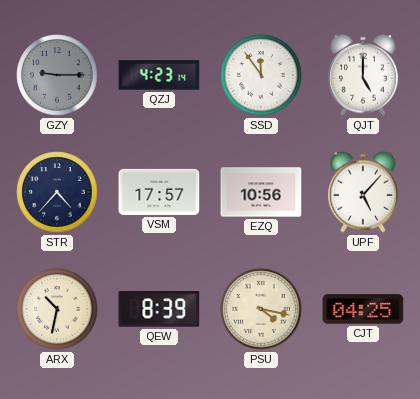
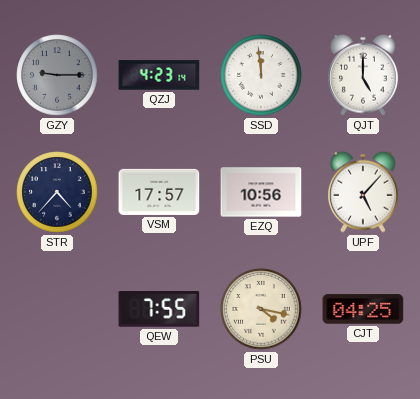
SSD: 11:54 -> 11:59
ARX: 10:32 -> none
QEW: 8:39 -> 7:55
